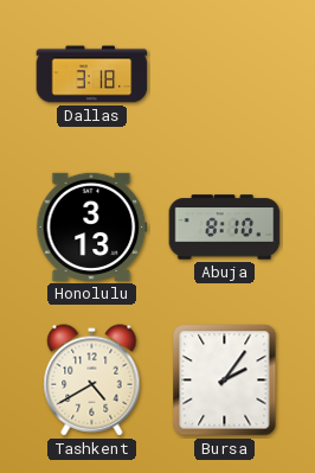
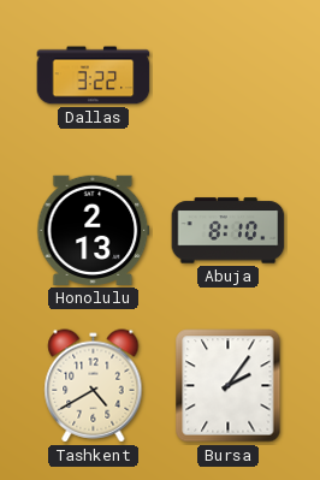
Dallas: 3:18 -> 3:22
Honolulu: 3:13 -> 2:13
